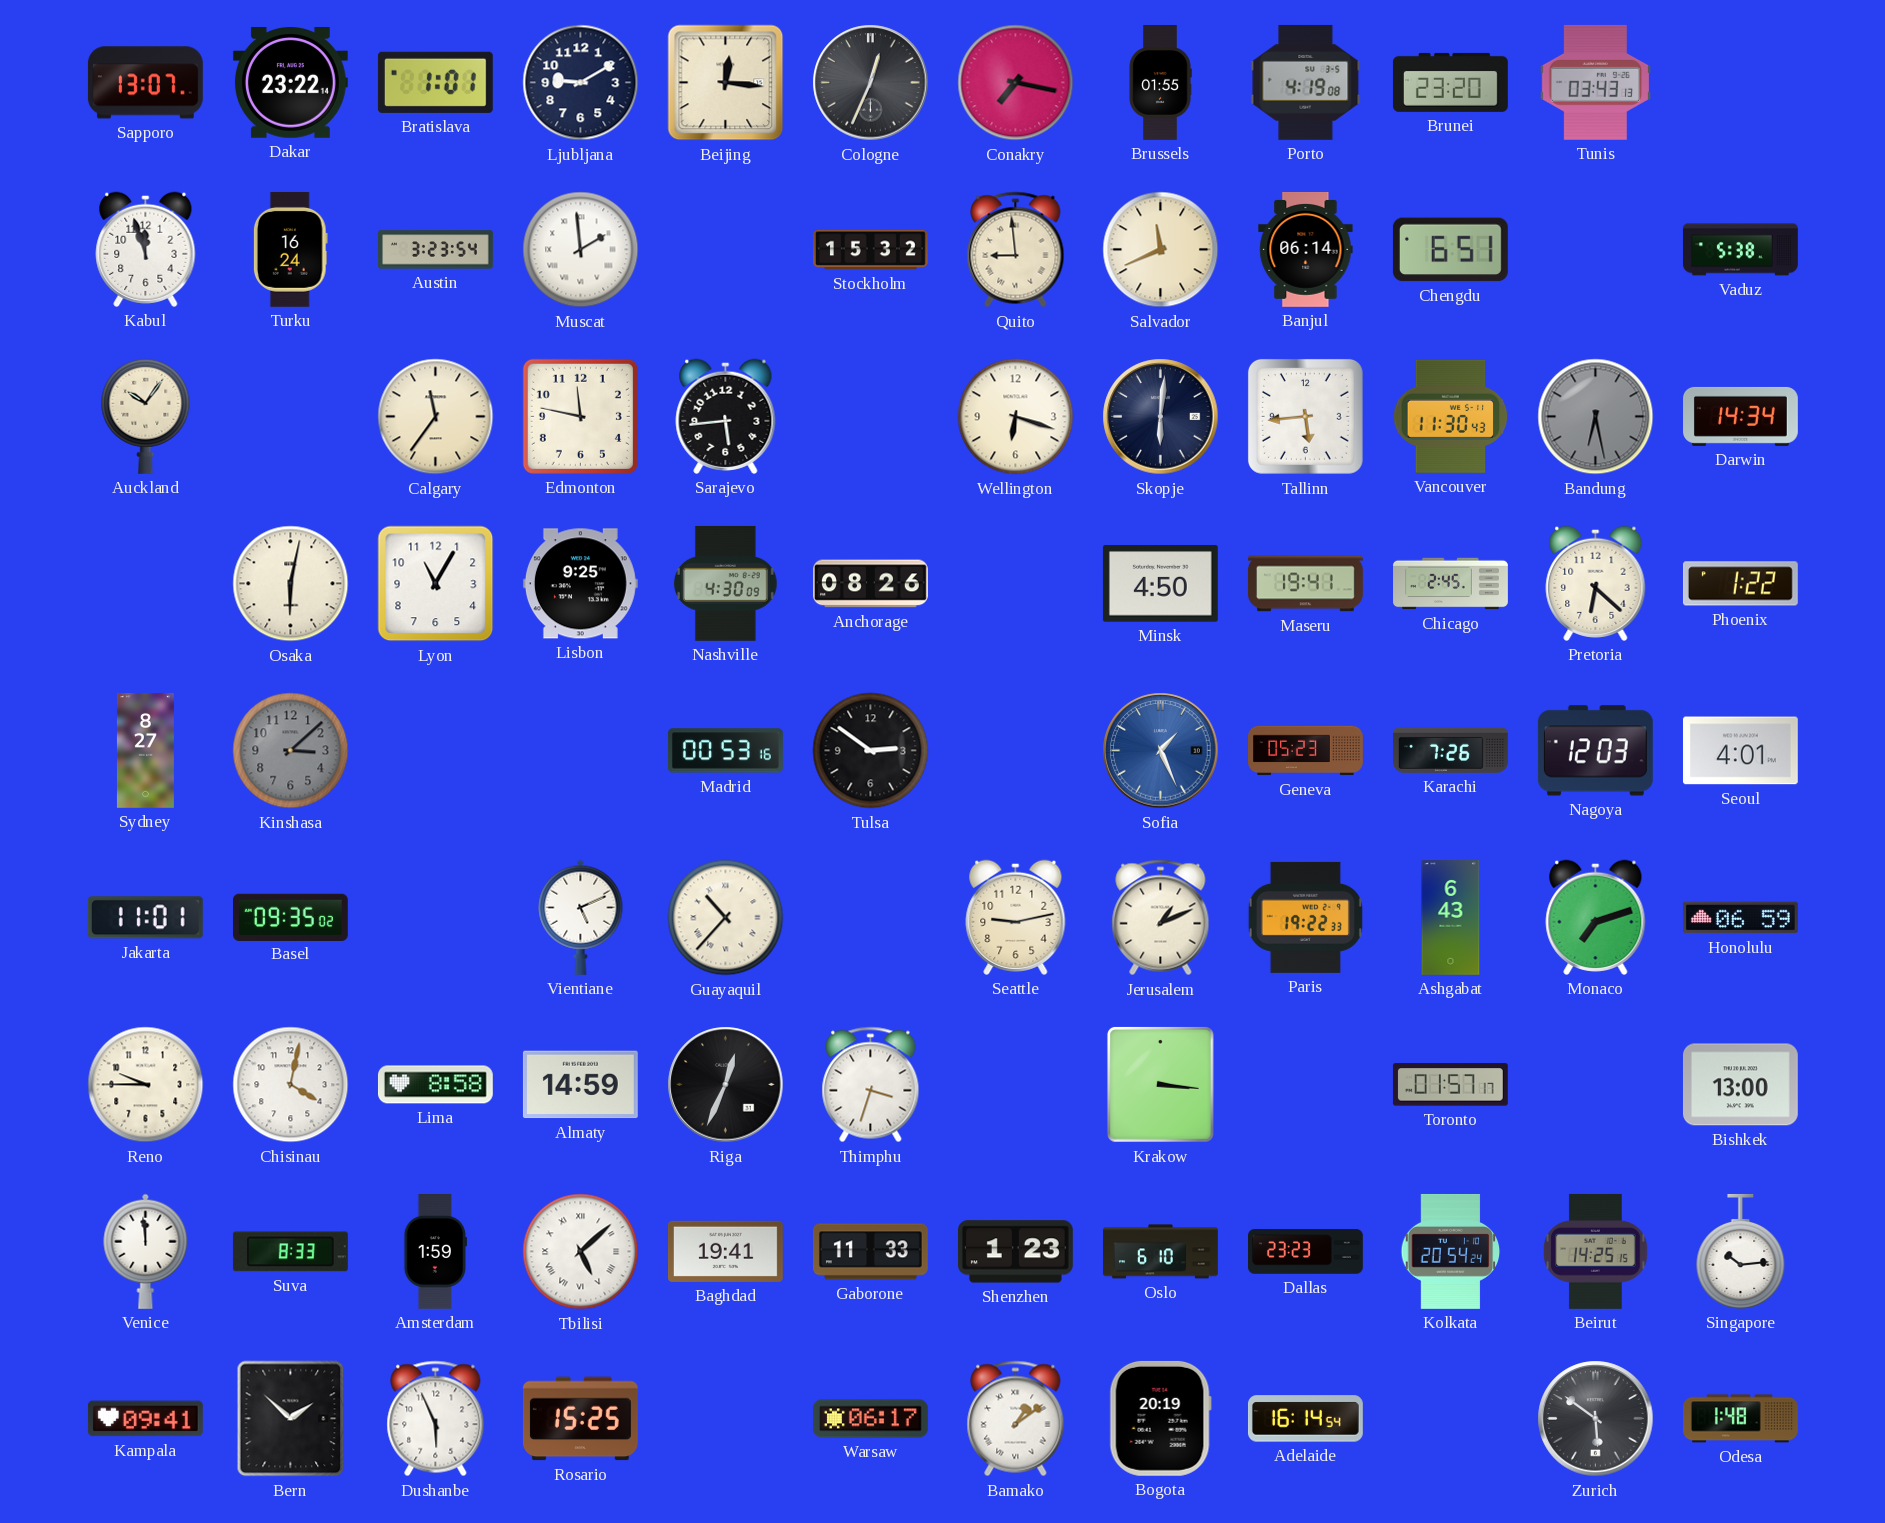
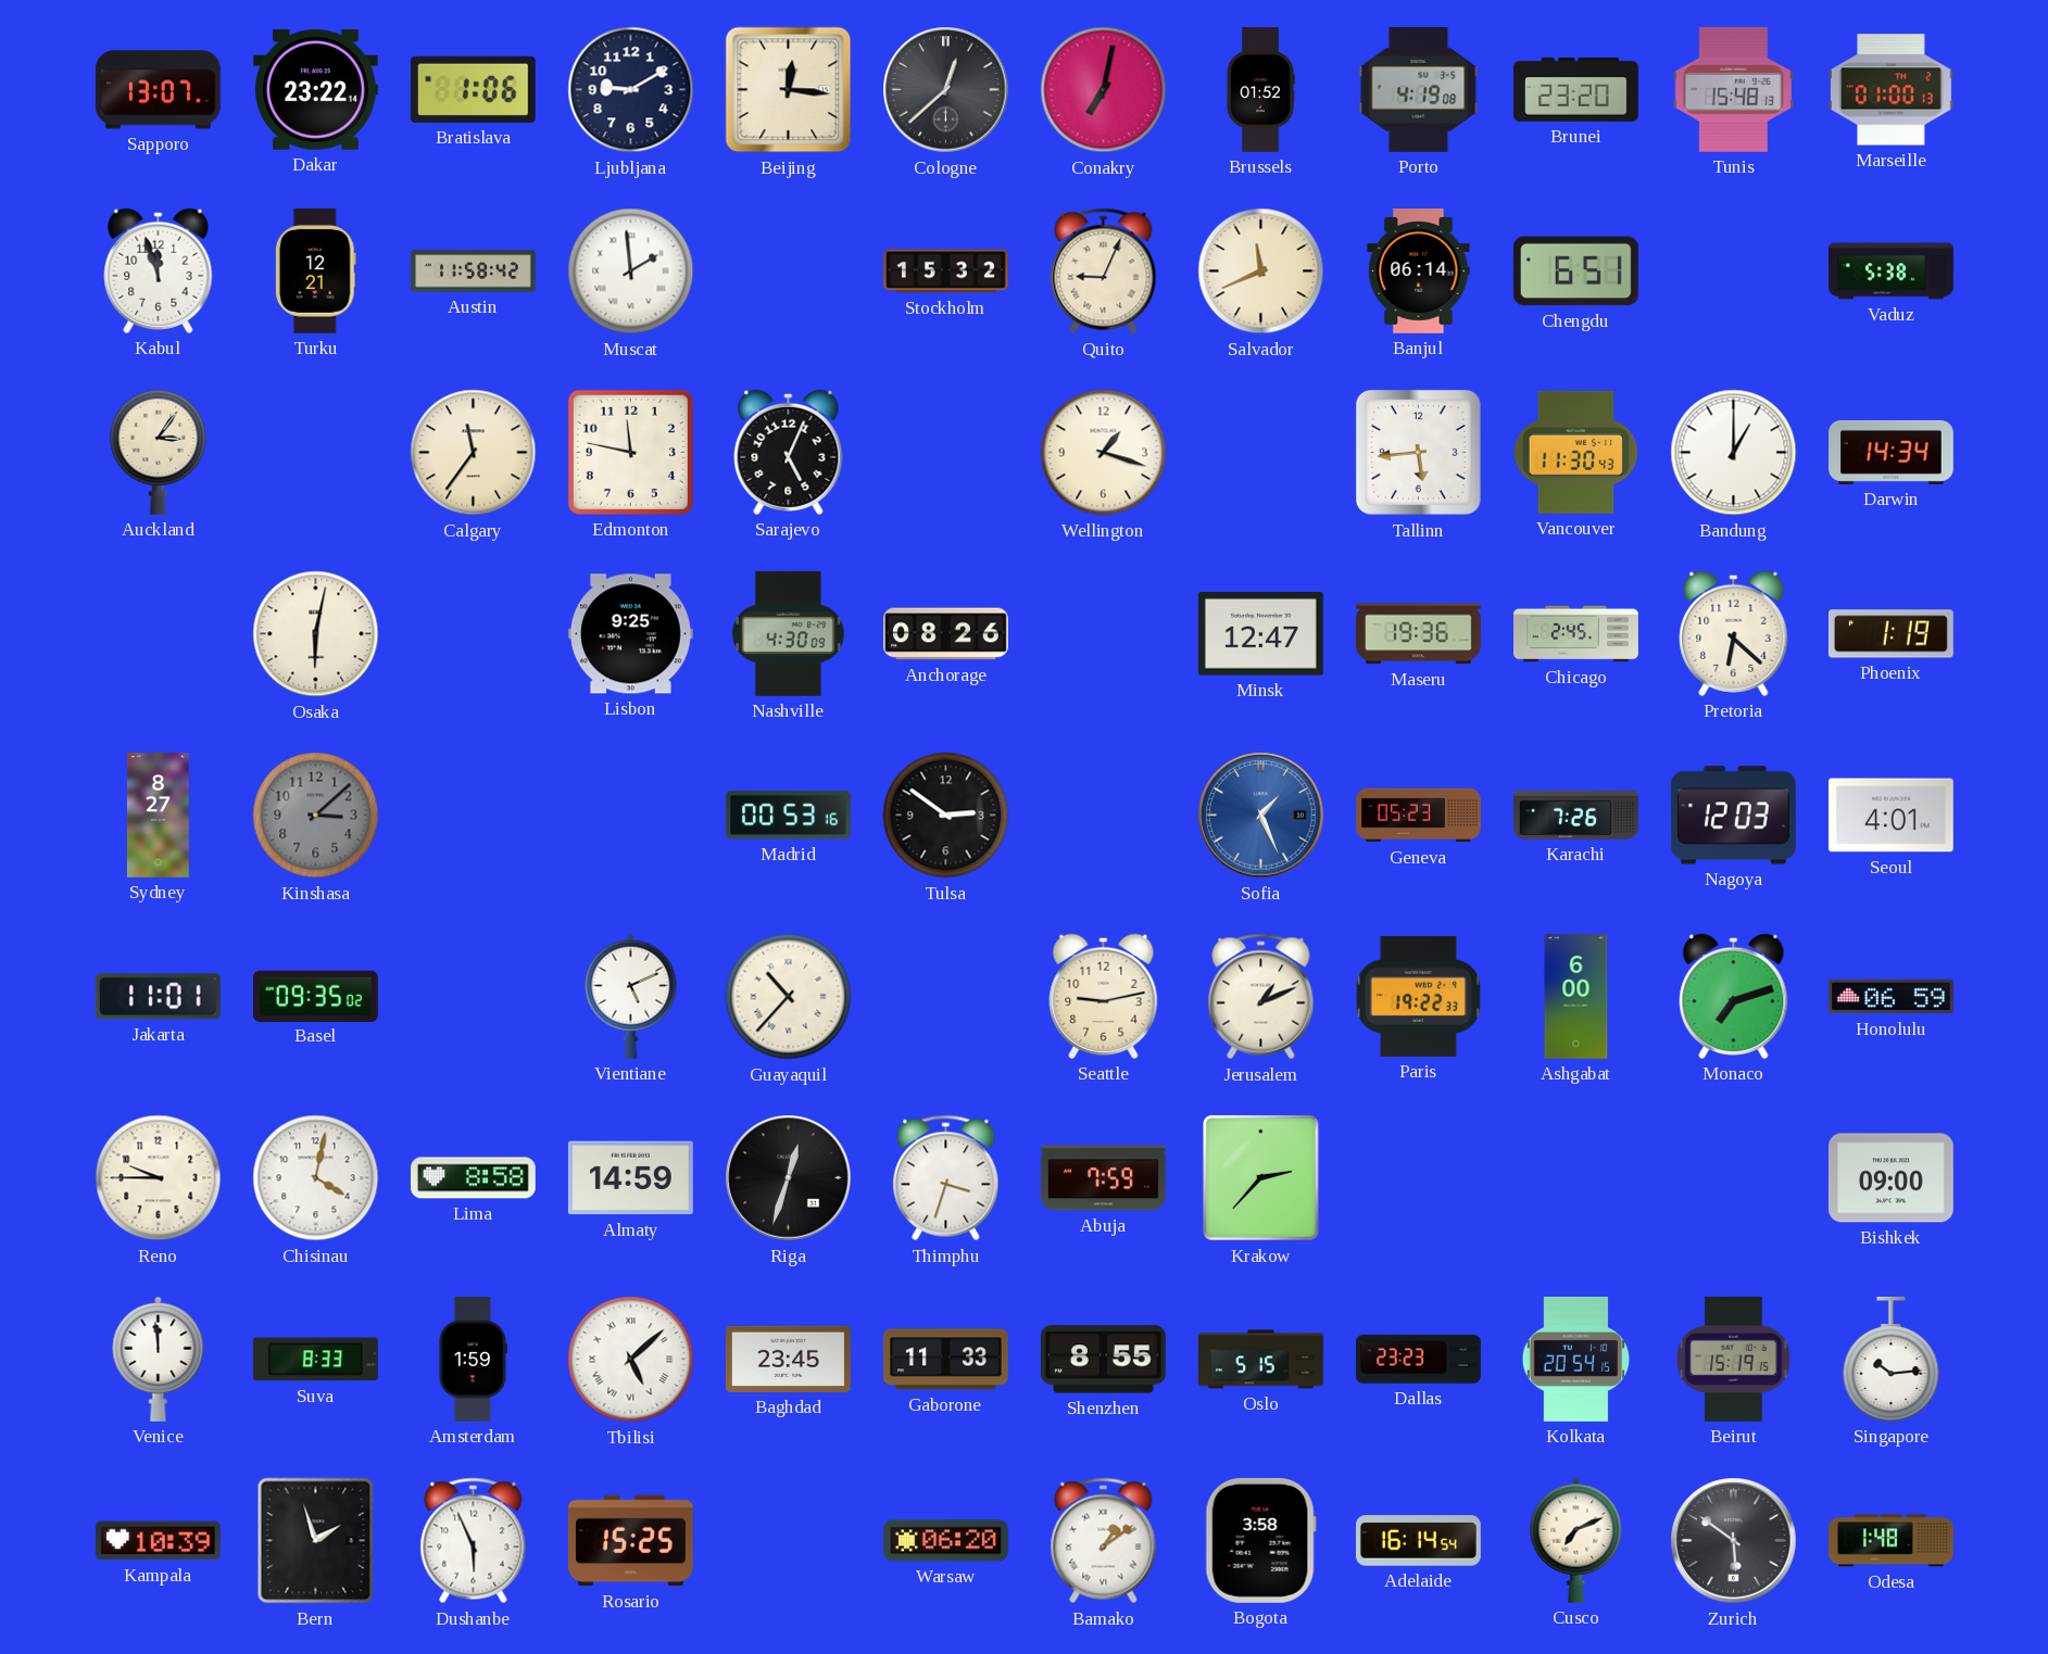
Bratislava: 1:01 -> 1:06
Cologne: 12:34 -> 12:38
Conakry: 7:17 -> 7:02
Brussels: 01:55 -> 01:52
Tunis: 03:43 -> 15:48
Marseille: none -> 01:00
Turku: 16:24 -> 12:21
Austin: 3:23 -> 11:58
Quito: 8:59 -> 9:04
Auckland: 10:06 -> 3:06
Sarajevo: 5:44 -> 5:04
Wellington: 6:18 -> 1:18
Skopje: 6:01 -> none
Bandung: 6:28 -> 1:00
Bandung dial: grey -> white
Lyon: 11:05 -> none
Minsk: 4:50 -> 12:47
Maseru: 19:41 -> 19:36
Phoenix: 1:22 -> 1:19
Ashgabat: 6:43 -> 6:00
Riga: 12:34 -> 12:33
Abuja: none -> 7:59
Krakow: 3:16 -> 2:37
Toronto: 01:57 -> none
Bishkek: 13:00 -> 09:00
Baghdad: 19:41 -> 23:45
Shenzhen: 1:23 -> 8:55
Oslo: 6:10 -> 5:15
Kolkata: 20:54:24 -> 20:54:15
Beirut: 14:25 -> 15:19
Kampala: 09:41 -> 10:39
Bern: 1:52 -> 1:57
Warsaw: 06:17 -> 06:20
Bogota: 20:19 -> 3:58
Cusco: none -> 7:11
